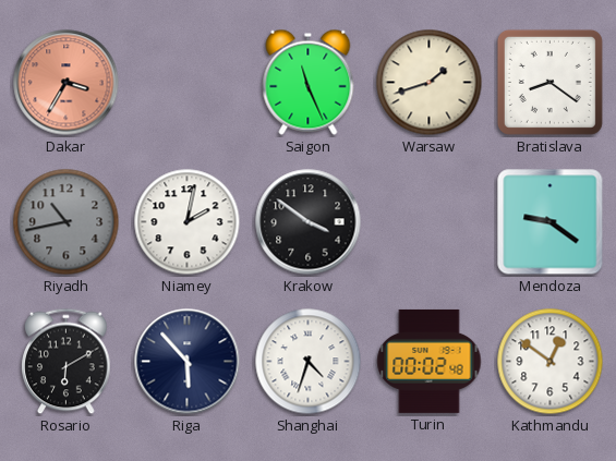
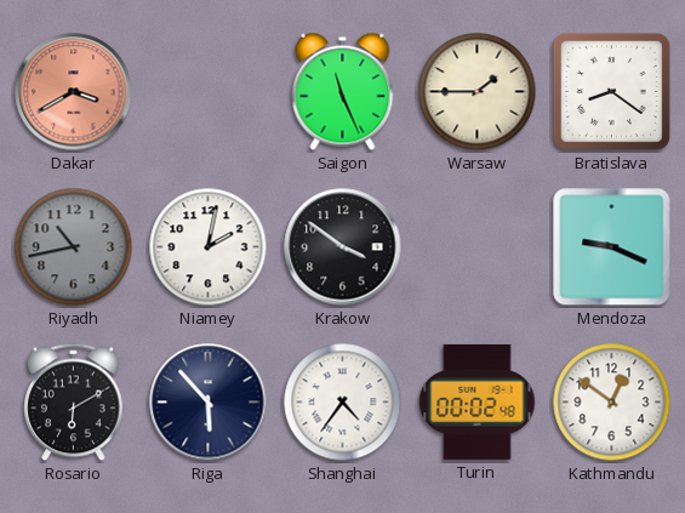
Dakar: 3:35 -> 3:40
Warsaw: 1:42 -> 1:45
Mendoza: 9:21 -> 9:19
Shanghai: 4:33 -> 4:36
